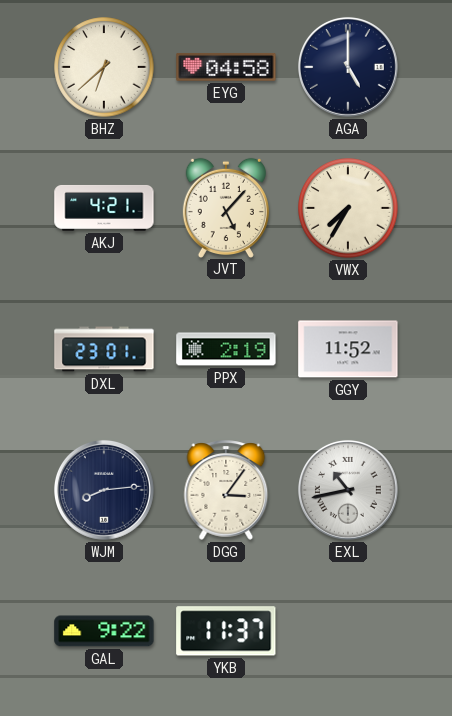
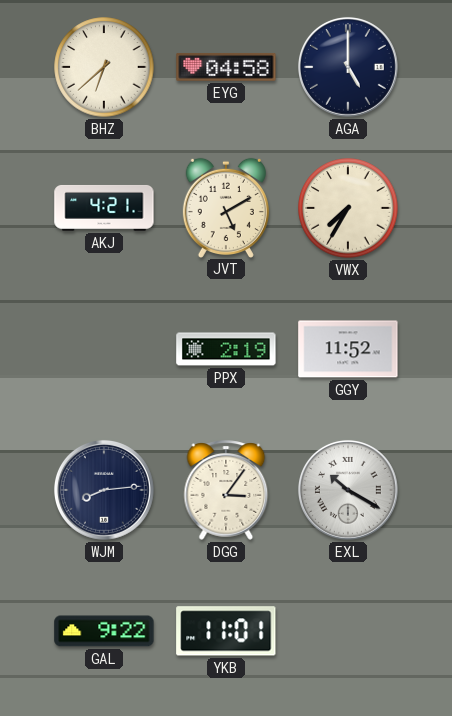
JVT: 5:07 -> 5:10
DXL: 23:01 -> none
EXL: 10:43 -> 10:20
YKB: 11:37 -> 11:01
